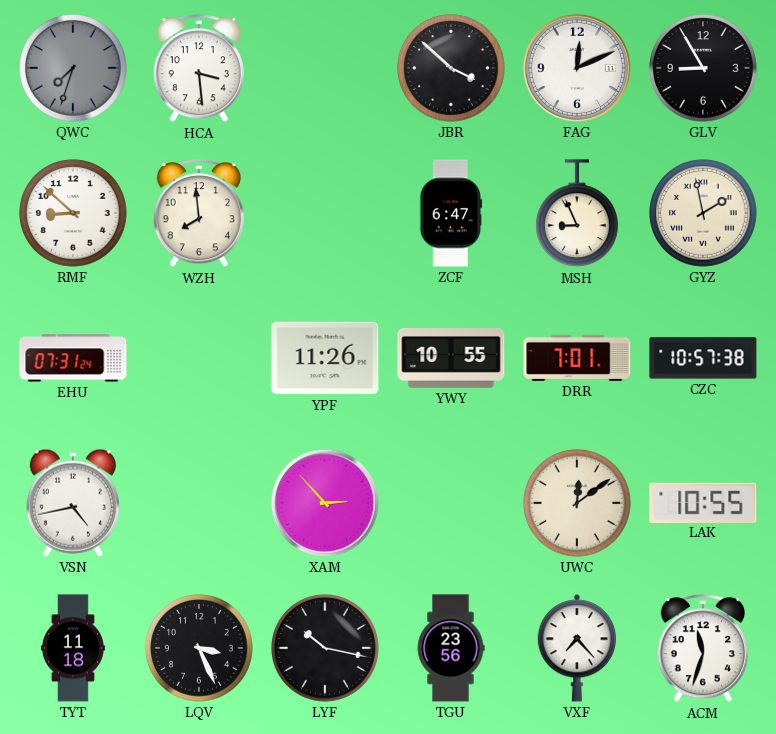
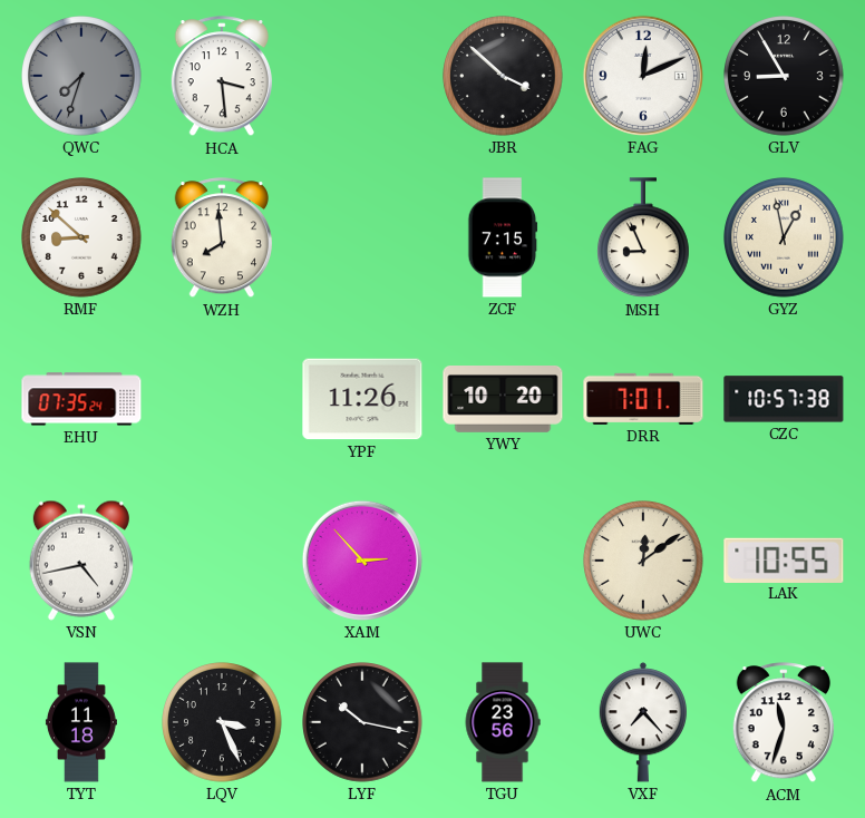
ZCF: 6:47 -> 7:15
GYZ: 1:58 -> 12:58
EHU: 07:31 -> 07:35
YWY: 10:55 -> 10:20
